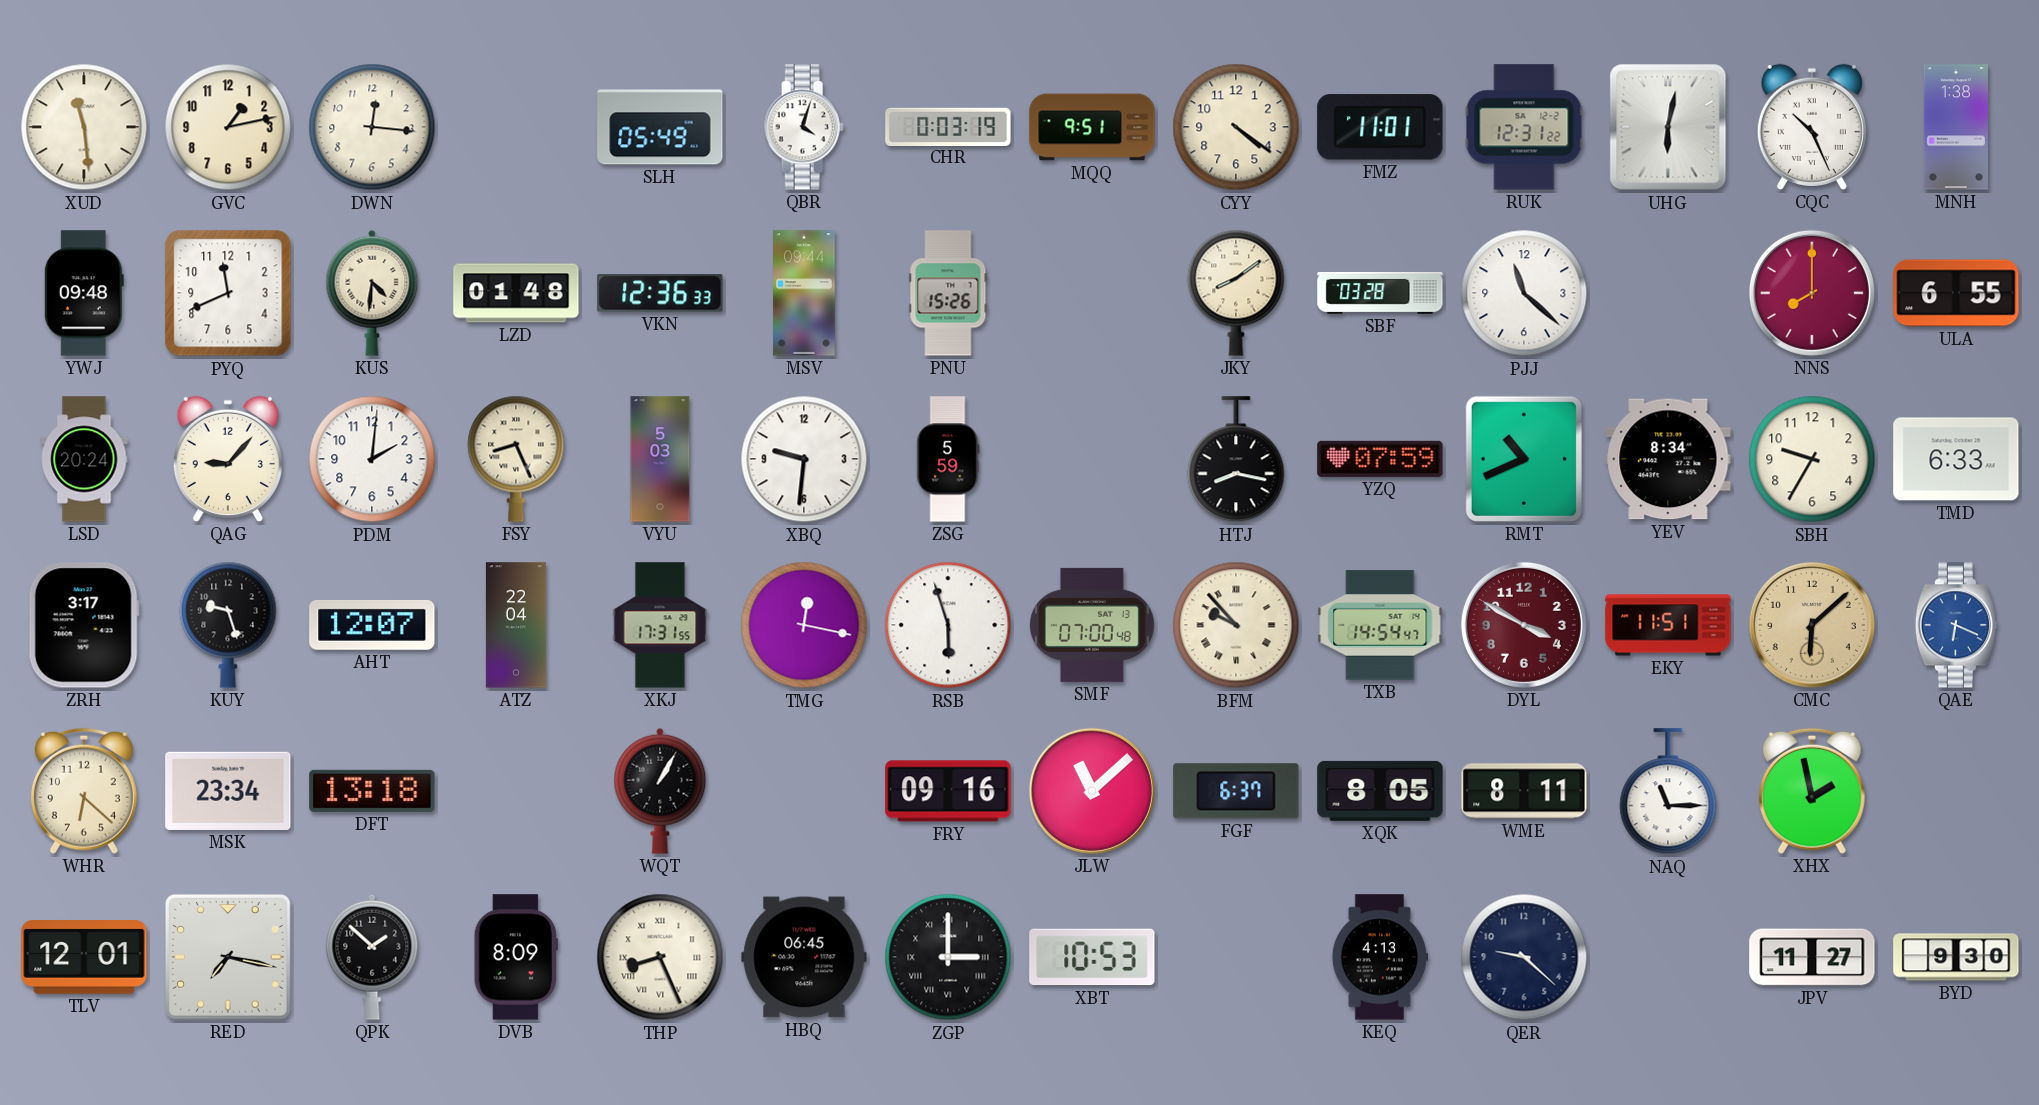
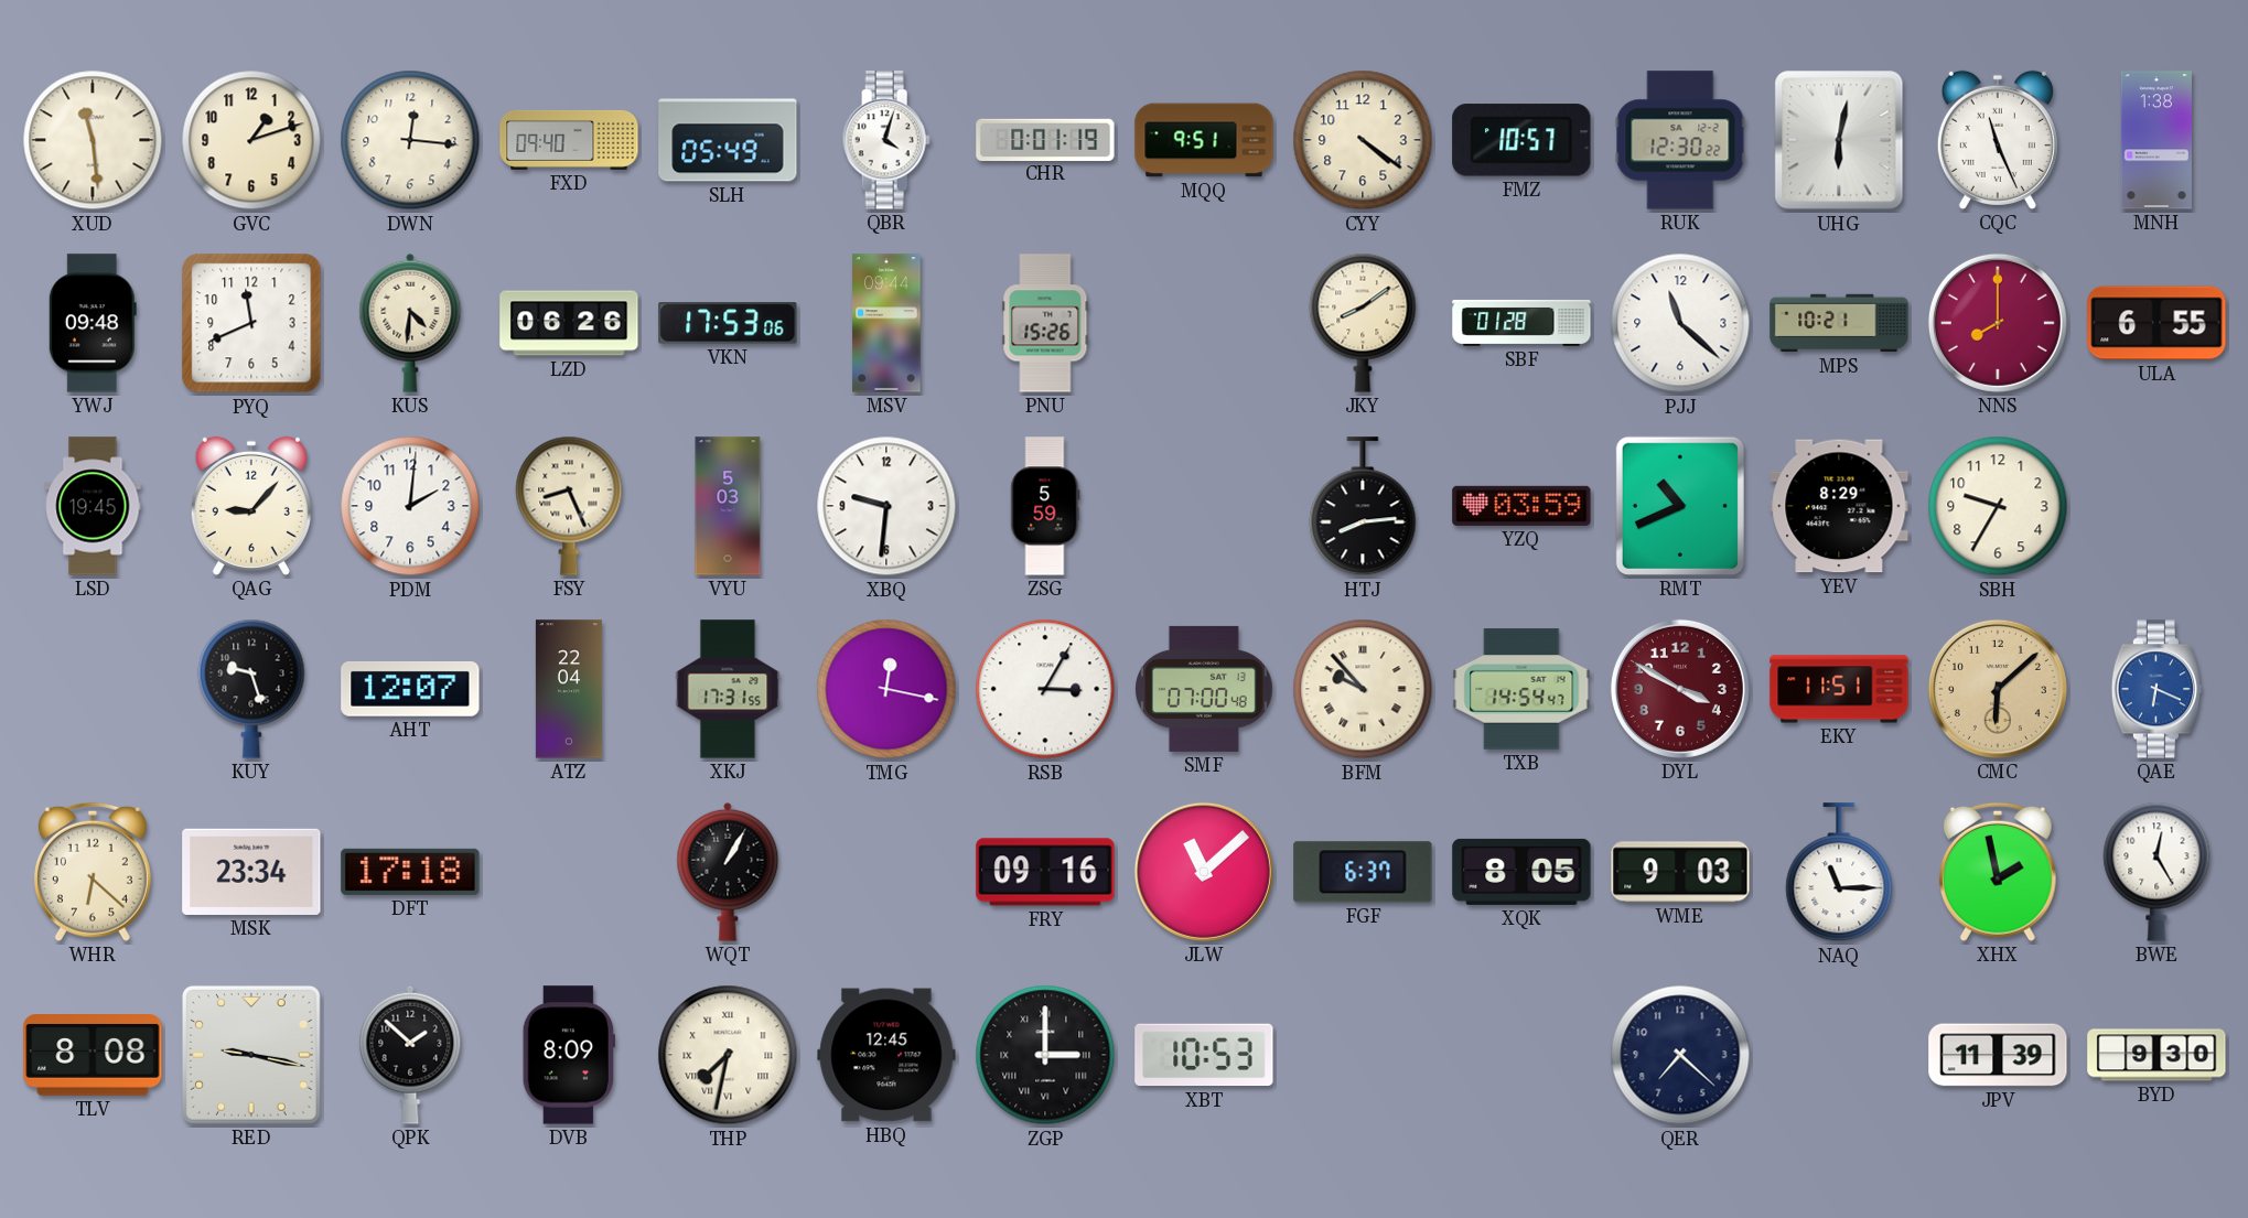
GVC: 1:13 -> 1:12
FXD: none -> 09:40
CHR: 0:03 -> 0:01
FMZ: 11:01 -> 10:57
RUK: 12:31 -> 12:30
CQC: 10:26 -> 11:26
LZD: 01:48 -> 06:26
VKN: 12:36 -> 17:53
SBF: 03:28 -> 01:28
MPS: none -> 10:21
LSD: 20:24 -> 19:45
HTJ: 8:17 -> 8:14
YZQ: 07:59 -> 03:59
YEV: 8:34 -> 8:29
TMD: 6:33 -> none
ZRH: 3:17 -> none
RSB: 5:57 -> 3:05
DFT: 13:18 -> 17:18
WME: 8:11 -> 9:03
BWE: none -> 12:25
TLV: 12:01 -> 8:08
RED: 7:17 -> 9:17
THP: 8:26 -> 7:32
HBQ: 06:45 -> 12:45
KEQ: 4:13 -> none
QER: 9:22 -> 7:22
JPV: 11:27 -> 11:39
